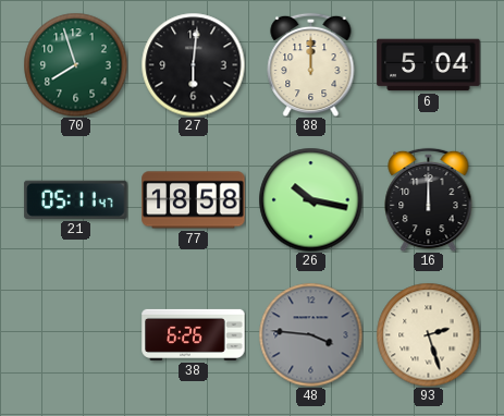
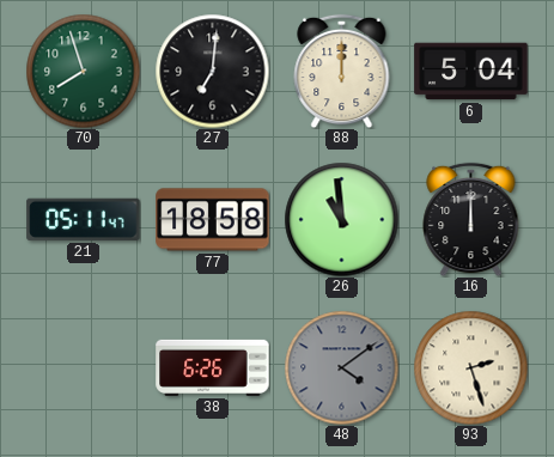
27: 6:01 -> 7:01
26: 10:17 -> 10:59
48: 3:46 -> 4:09
